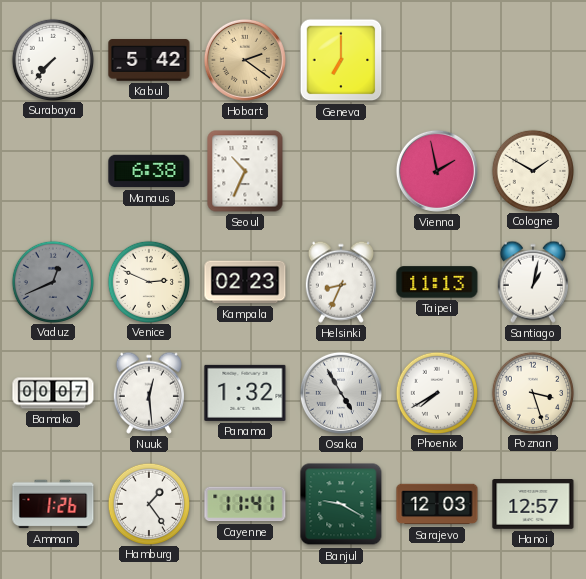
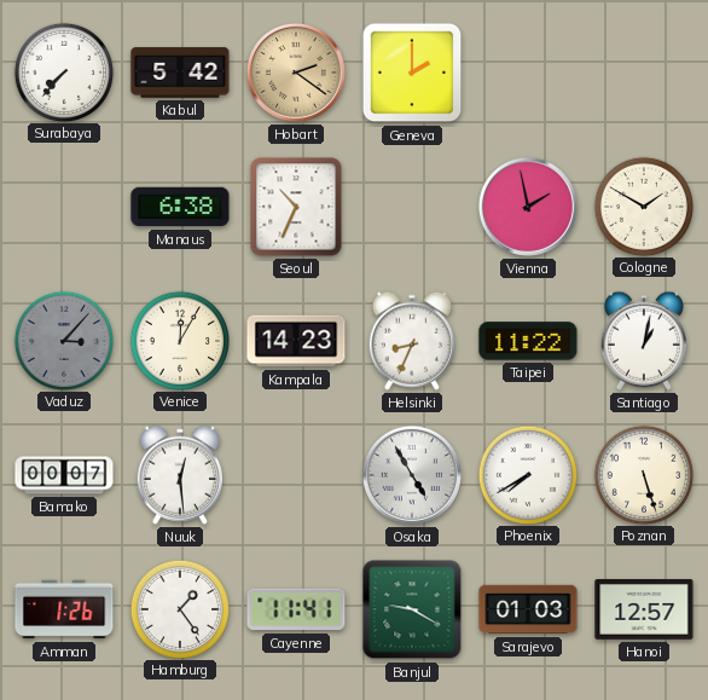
Geneva: 7:00 -> 2:00
Vaduz: 12:41 -> 3:07
Venice: 2:49 -> 12:05
Kampala: 02:23 -> 14:23
Taipei: 11:13 -> 11:22
Panama: 1:32 -> none
Poznan: 3:27 -> 5:27
Sarajevo: 12:03 -> 01:03
